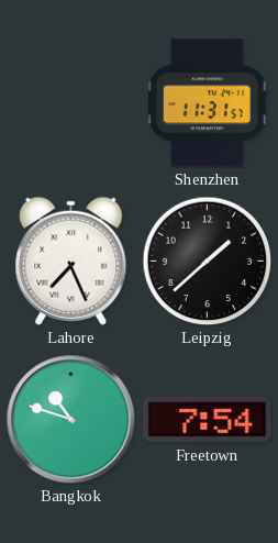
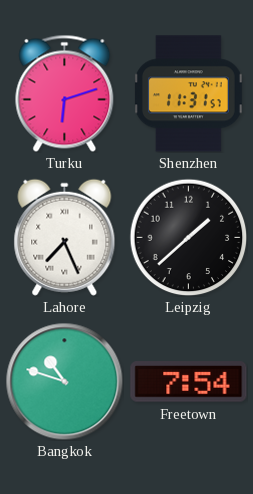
Turku: none -> 6:12
